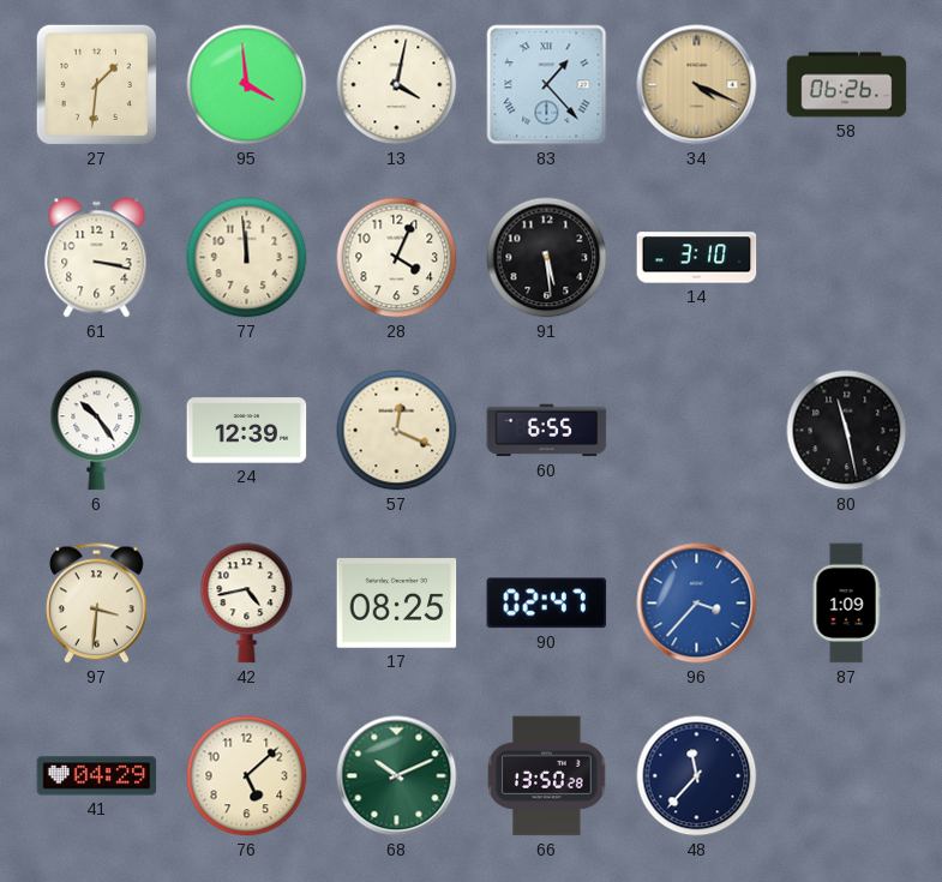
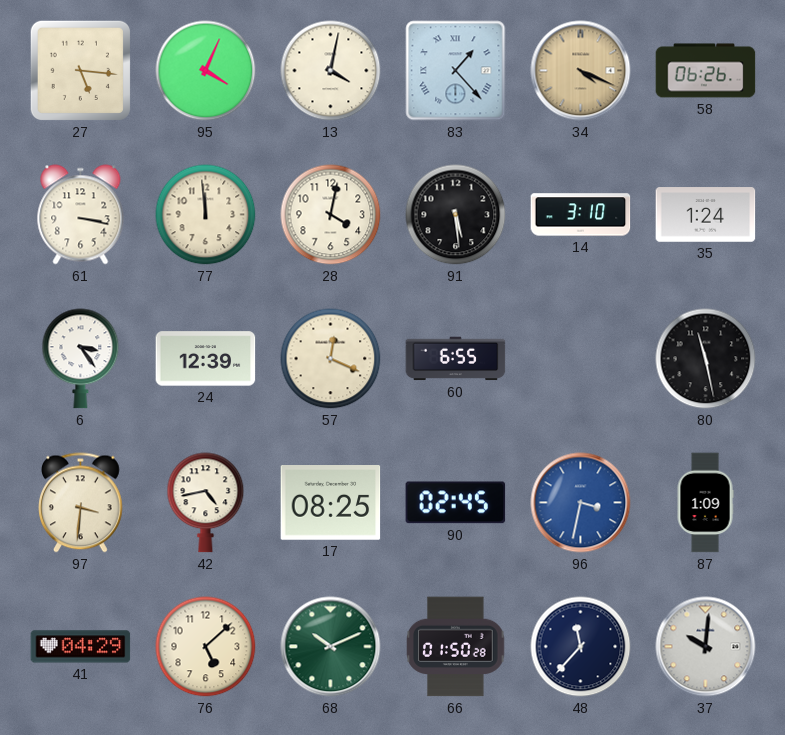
27: 1:31 -> 5:16
95: 3:59 -> 4:04
28: 4:04 -> 4:02
35: none -> 1:24
6: 10:24 -> 3:24
90: 02:47 -> 02:45
96: 3:37 -> 3:32
66: 13:50 -> 01:50
37: none -> 10:01
